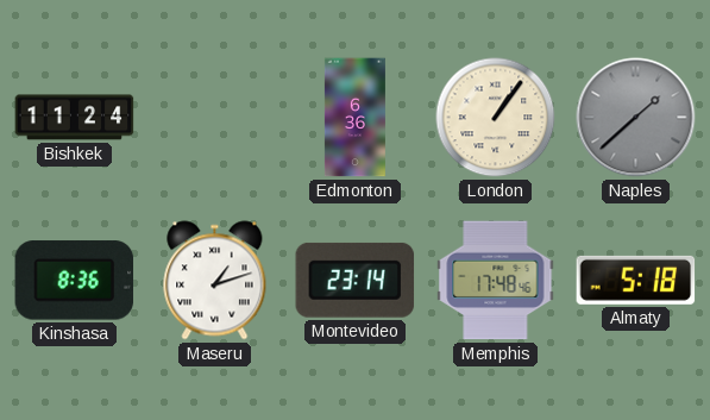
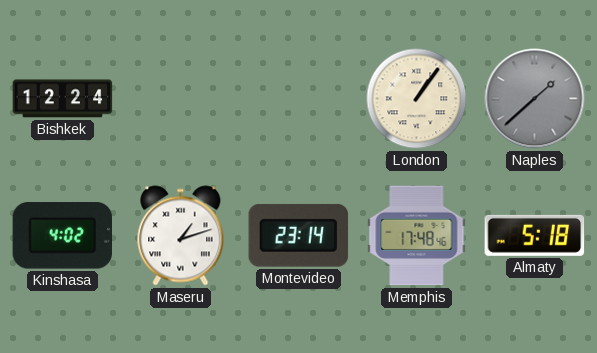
Bishkek: 11:24 -> 12:24
Edmonton: 6:36 -> none
Kinshasa: 8:36 -> 4:02
